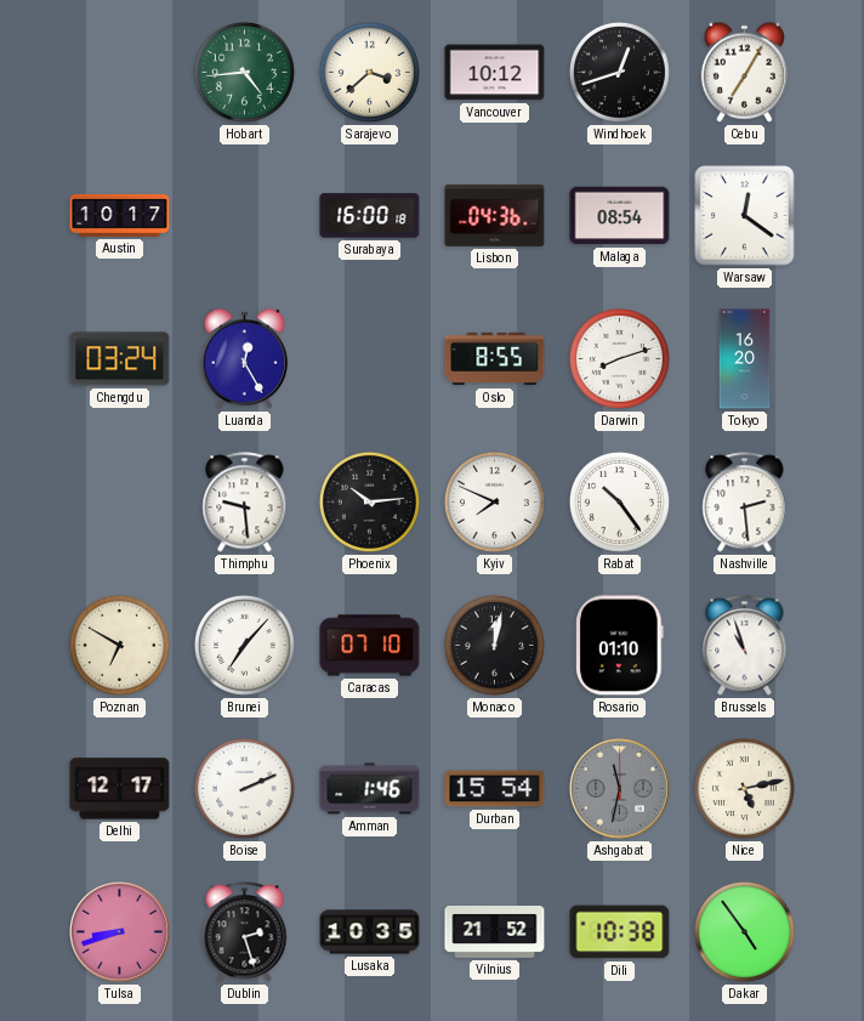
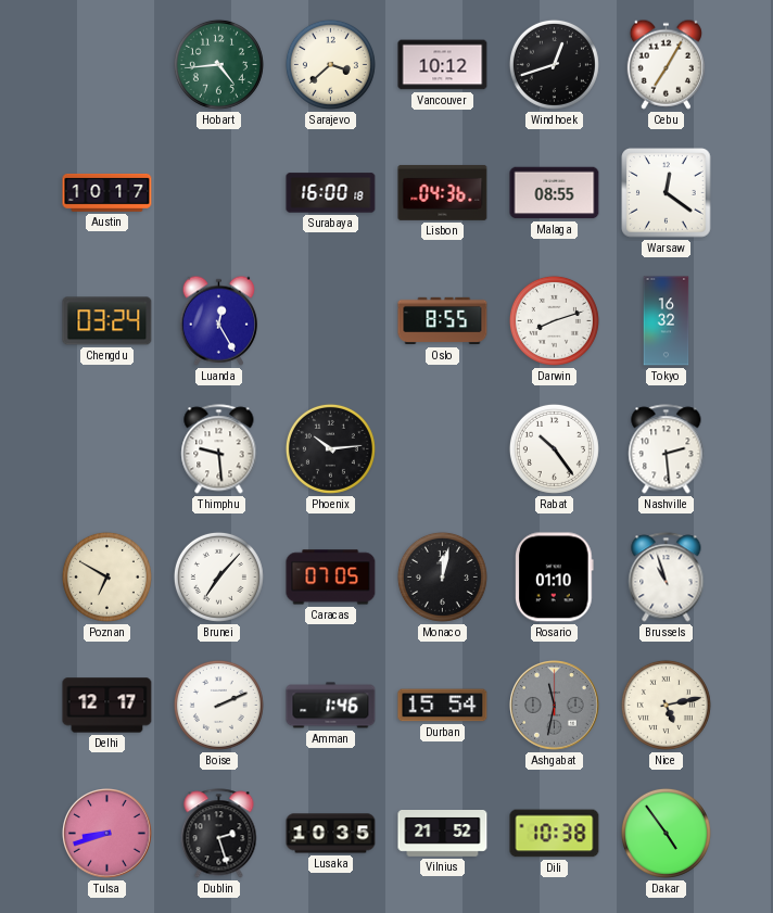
Malaga: 08:54 -> 08:55
Tokyo: 16:20 -> 16:32
Kyiv: 7:49 -> none
Caracas: 07:10 -> 07:05
